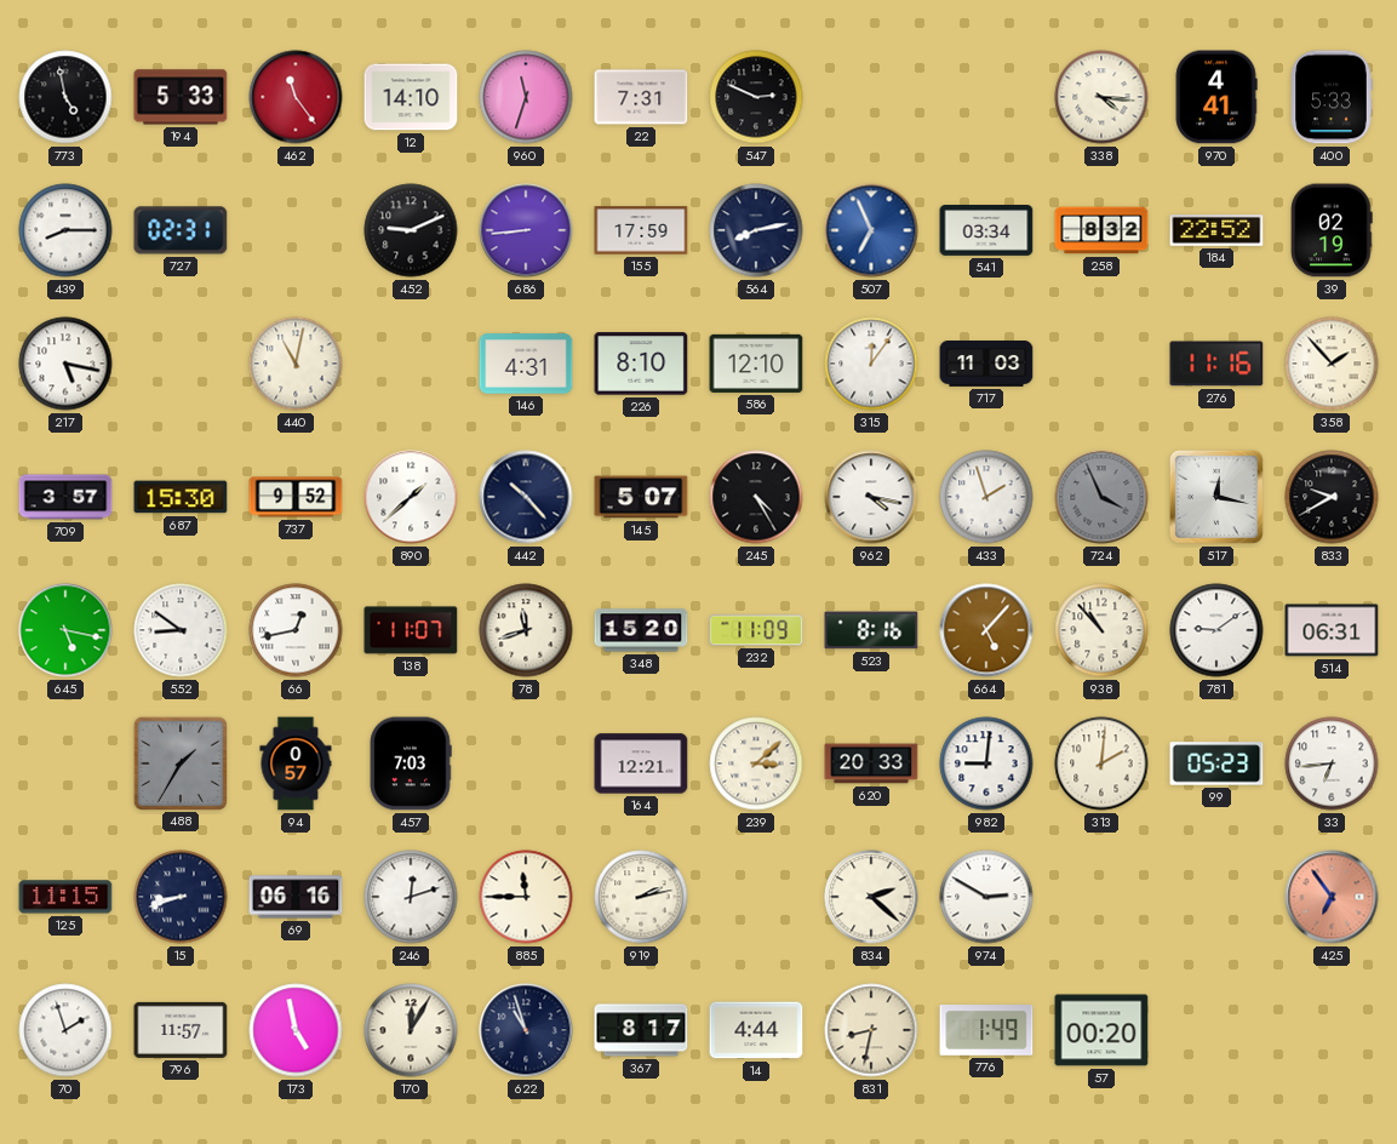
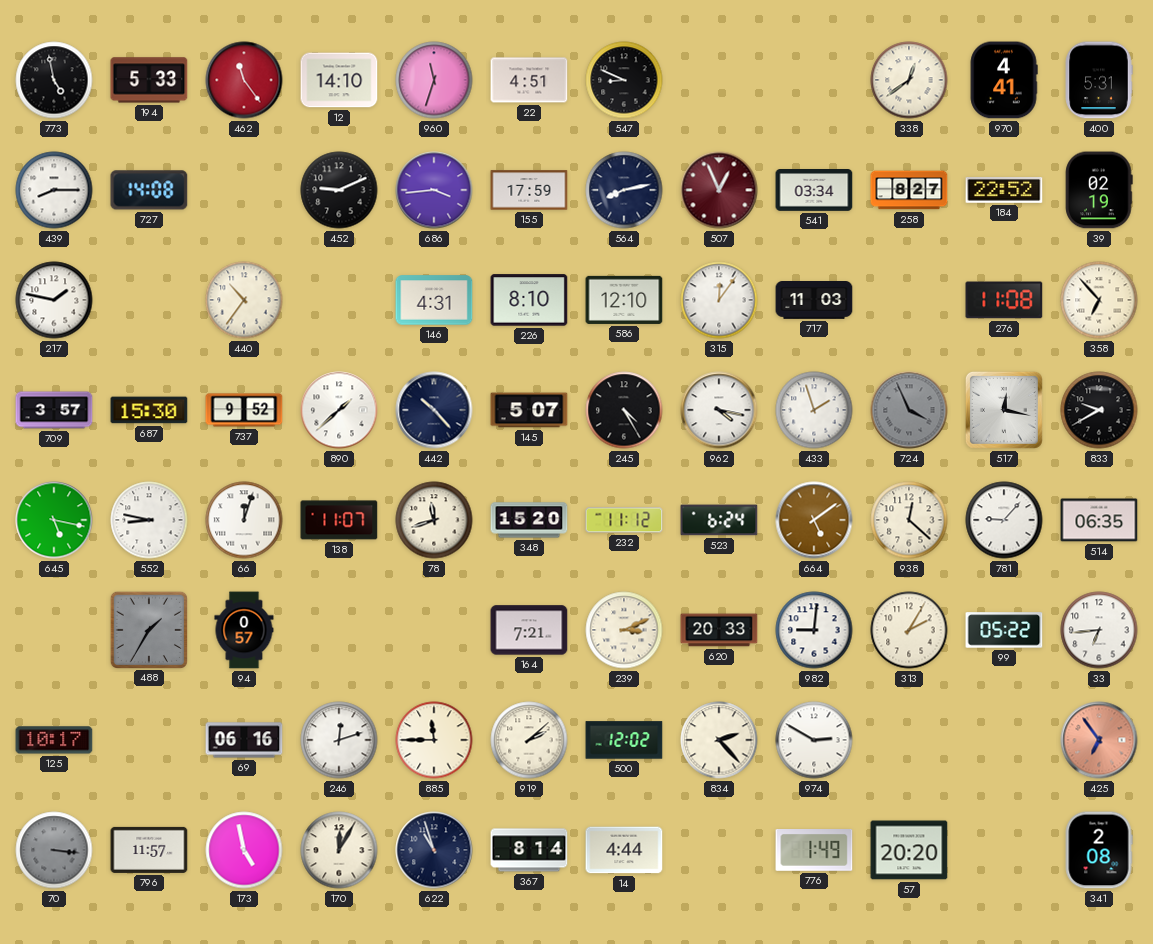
22: 7:31 -> 4:51
547: 2:49 -> 8:49
338: 4:16 -> 12:39
400: 5:33 -> 5:31
727: 02:31 -> 14:08
686: 8:44 -> 3:44
507: 6:56 -> 12:56
507 dial: blue -> burgundy
258: 8:32 -> 8:27
217: 5:17 -> 1:47
440: 11:02 -> 10:36
276: 11:16 -> 11:08
358: 1:53 -> 6:53
552: 8:51 -> 8:47
66: 12:43 -> 12:03
232: 11:09 -> 11:12
523: 8:16 -> 6:24
664: 5:07 -> 5:09
938: 10:53 -> 12:22
781: 9:09 -> 9:07
514: 06:31 -> 06:35
457: 7:03 -> none
164: 12:21 -> 7:21
239: 3:08 -> 3:11
313: 2:01 -> 2:05
99: 05:23 -> 05:22
125: 11:15 -> 10:17
15: 8:42 -> none
919: 2:13 -> 2:08
500: none -> 12:02
834: 2:22 -> 2:23
70: 1:57 -> 3:16
70 dial: white -> grey
367: 8:17 -> 8:14
831: 8:32 -> none
57: 00:20 -> 20:20
341: none -> 2:08
